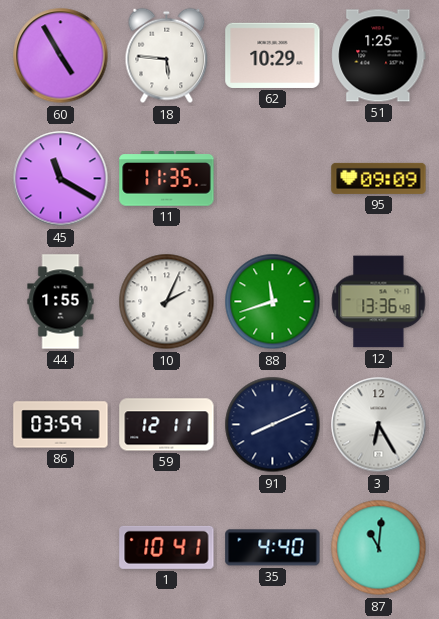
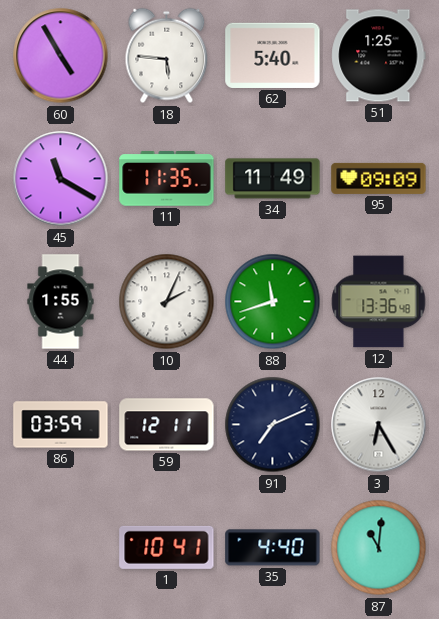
62: 10:29 -> 5:40
34: none -> 11:49
91: 8:11 -> 7:11
